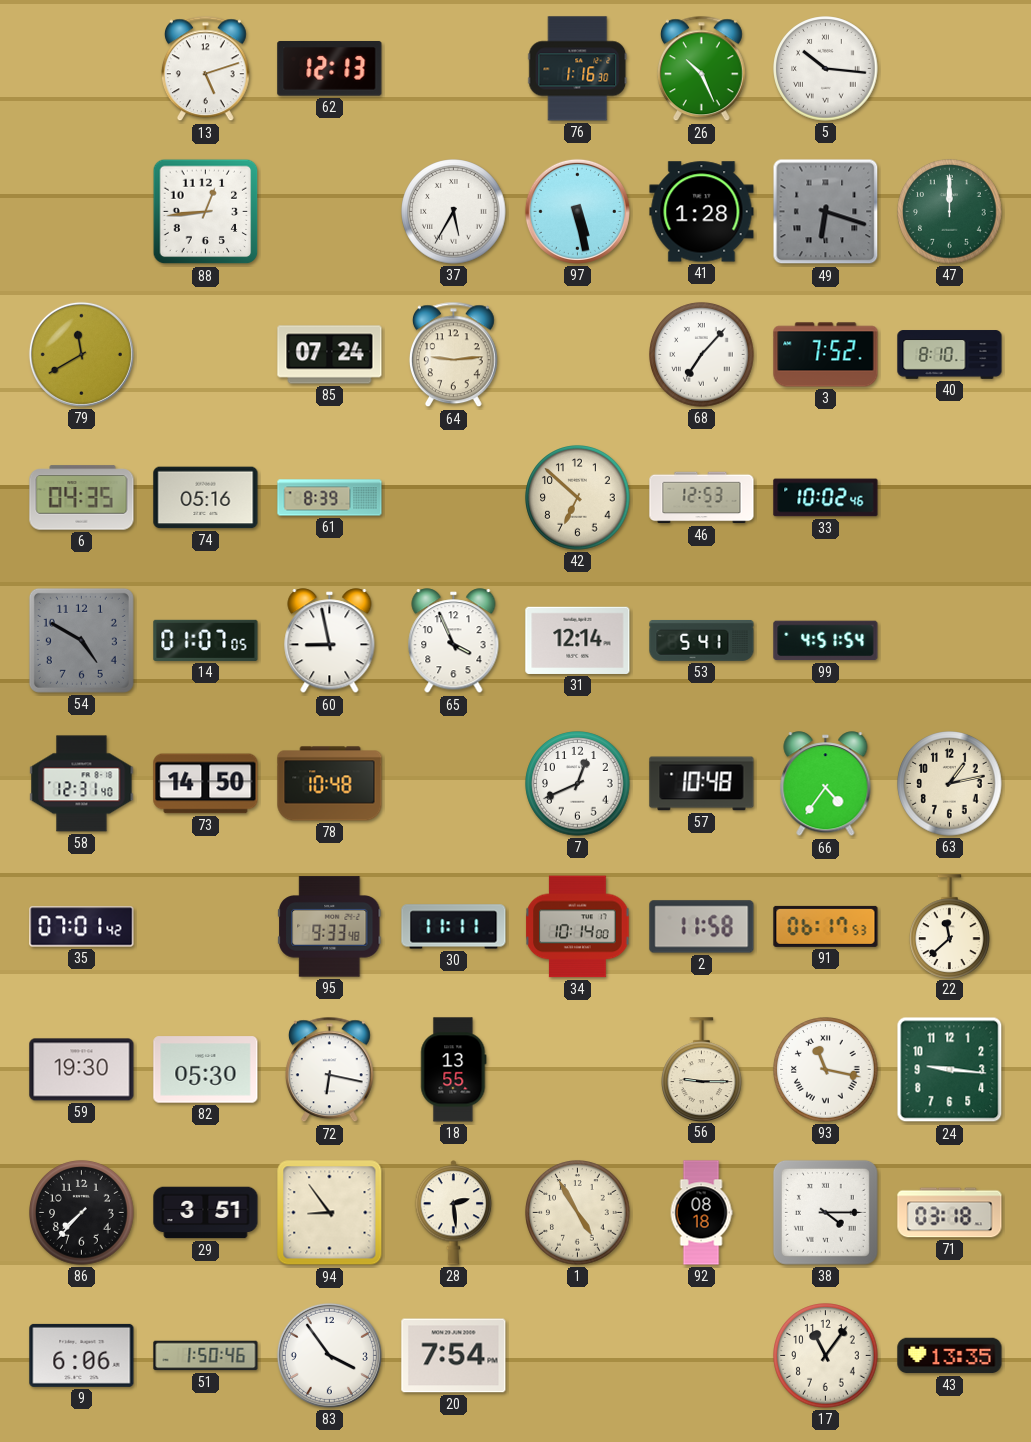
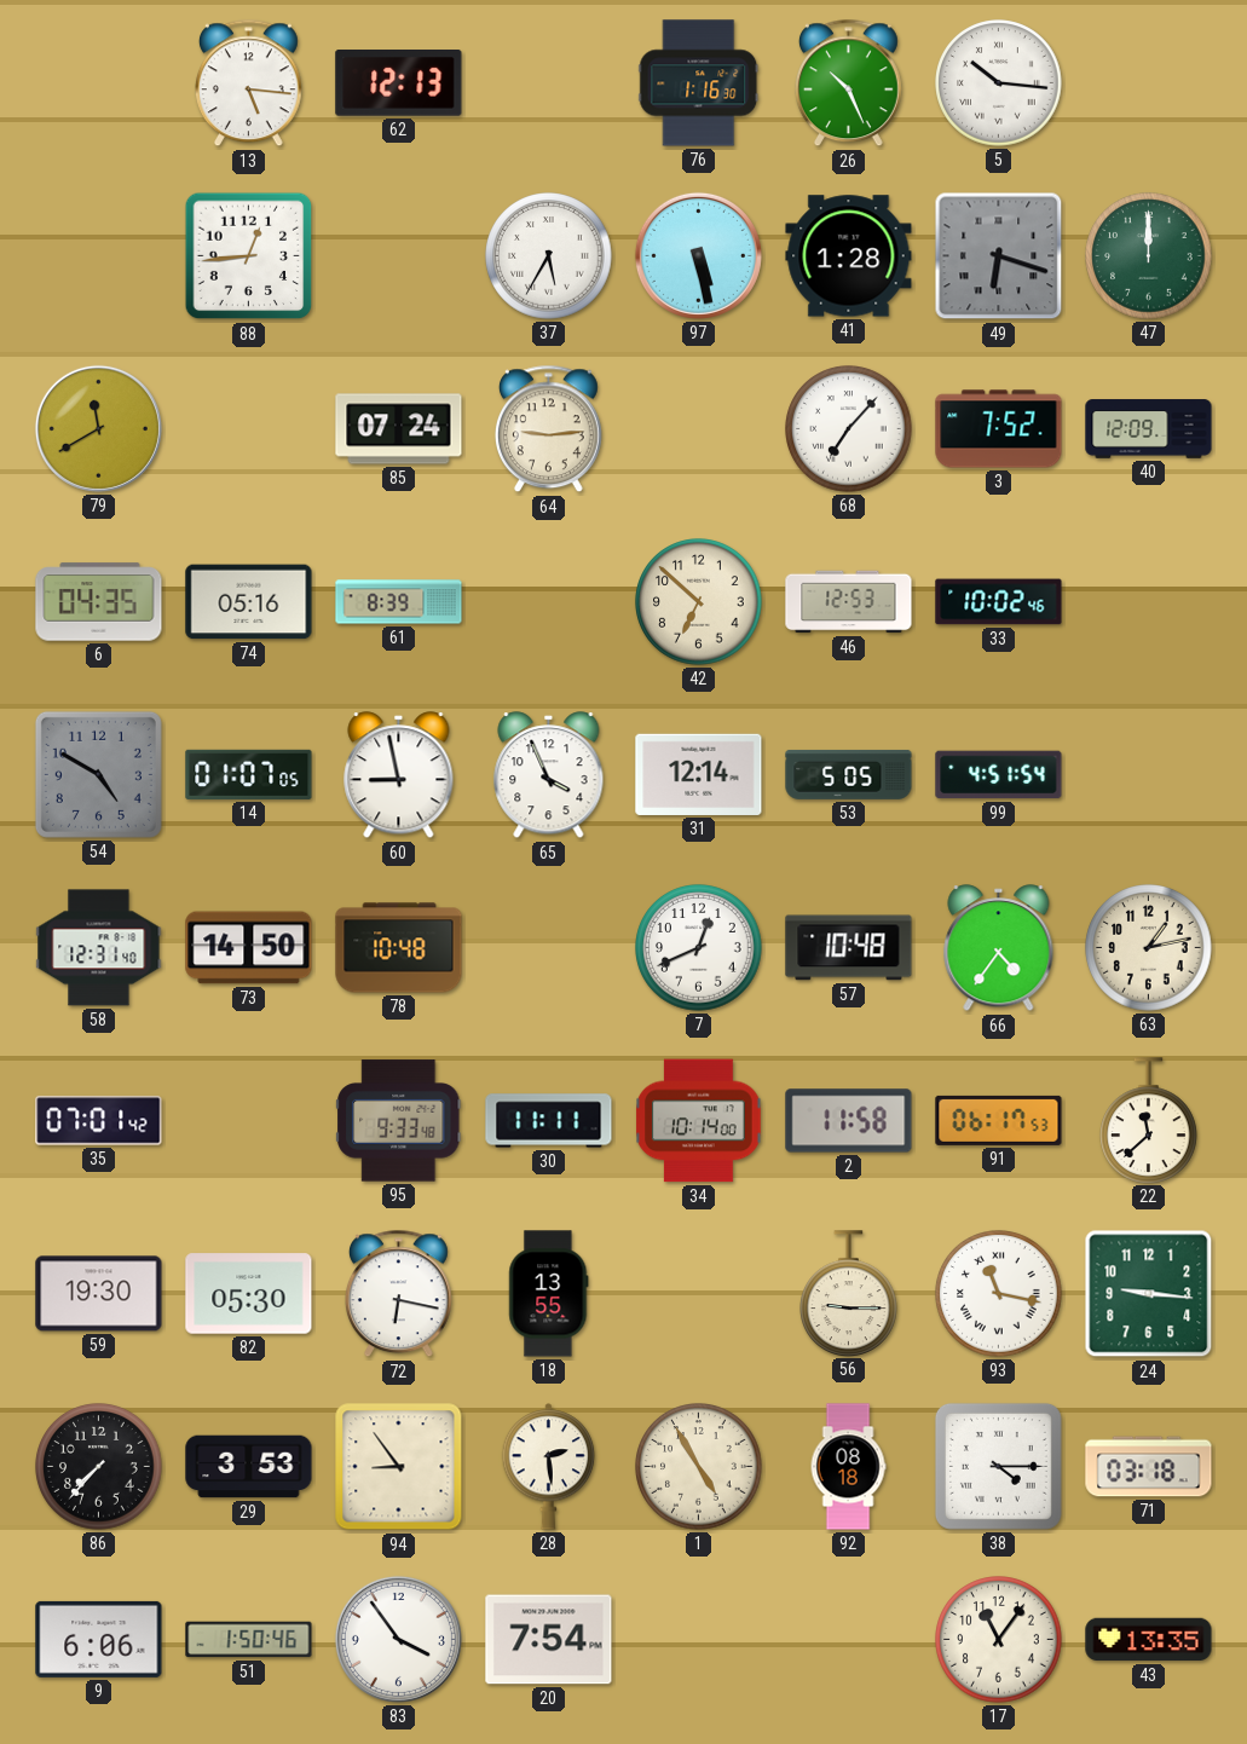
13: 5:12 -> 5:16
40: 8:10 -> 12:09
53: 5:41 -> 5:05
29: 3:51 -> 3:53
